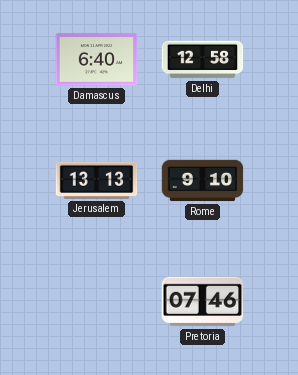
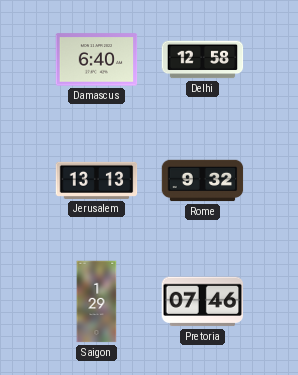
Rome: 9:10 -> 9:32
Saigon: none -> 1:29
